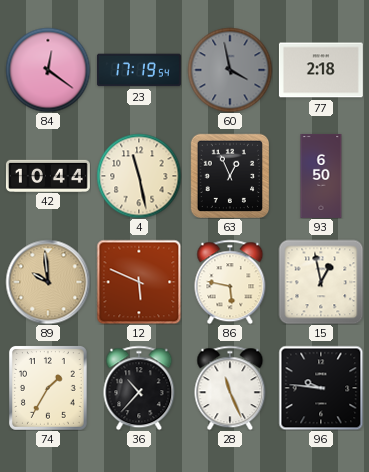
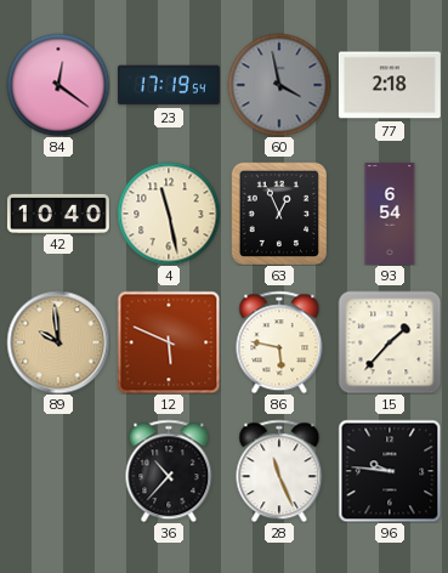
42: 10:44 -> 10:40
93: 6:50 -> 6:54
15: 12:58 -> 1:37
74: 1:35 -> none
